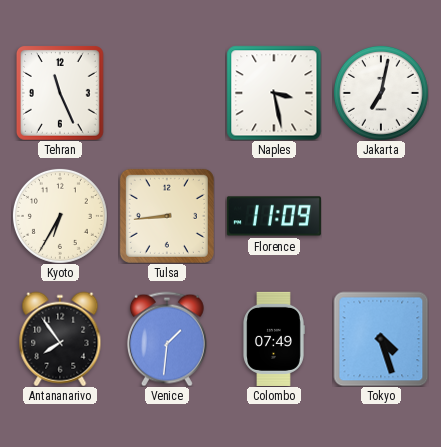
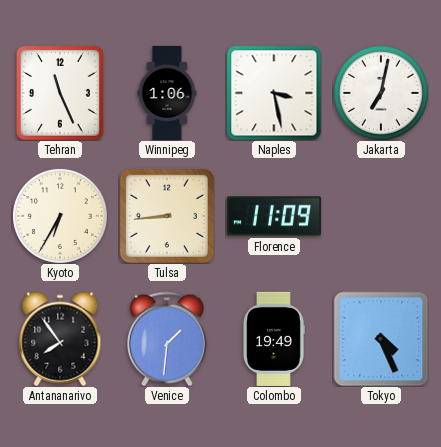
Winnipeg: none -> 1:06
Colombo: 07:49 -> 19:49
Tokyo: 4:27 -> 4:26
